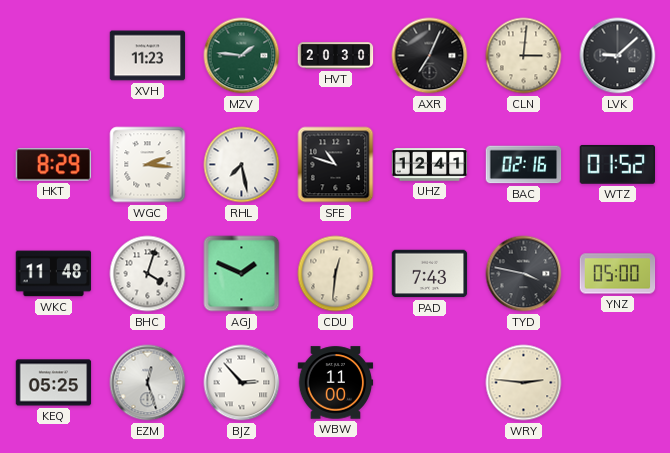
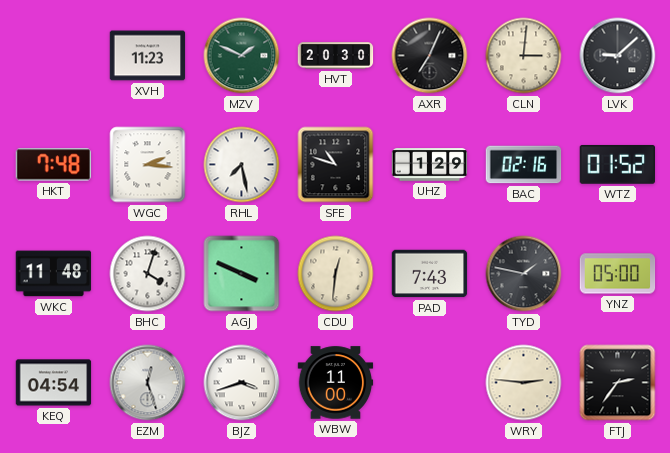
MZV: 1:46 -> 1:49
HKT: 8:29 -> 7:48
UHZ: 12:41 -> 1:29
AGJ: 1:49 -> 3:49
TYD: 3:47 -> 1:47
KEQ: 05:25 -> 04:54
BJZ: 2:53 -> 3:42
FTJ: none -> 2:36
